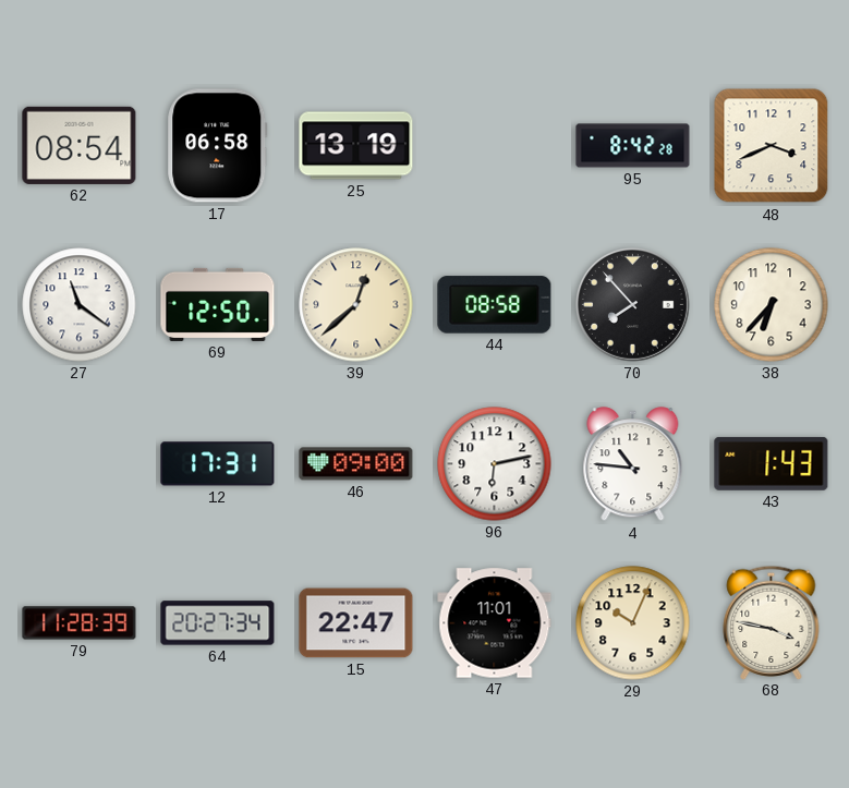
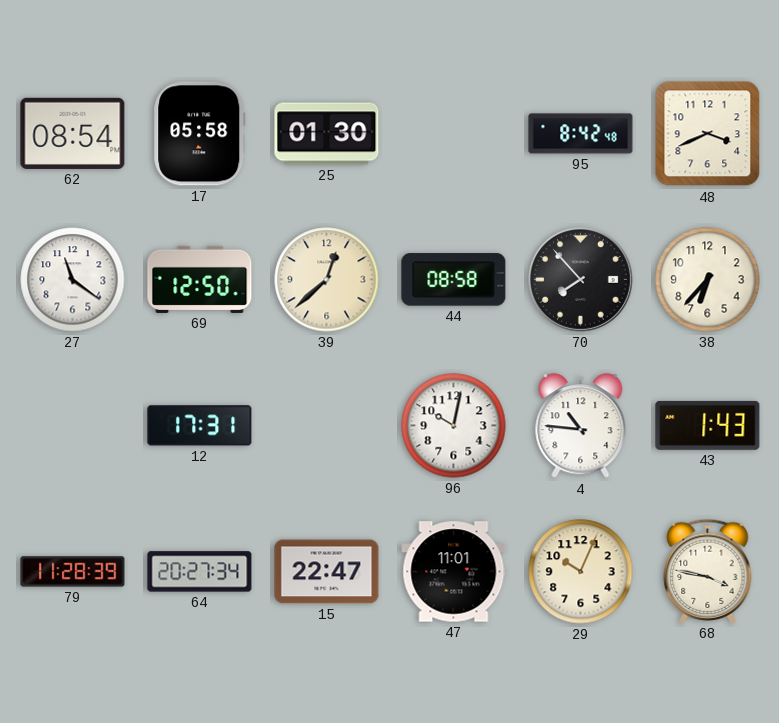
17: 06:58 -> 05:58
25: 13:19 -> 01:30
95: 8:42:28 -> 8:42:48
46: 09:00 -> none
96: 6:13 -> 10:02
